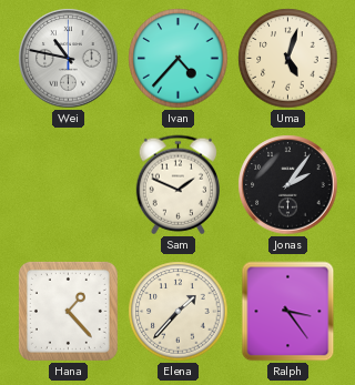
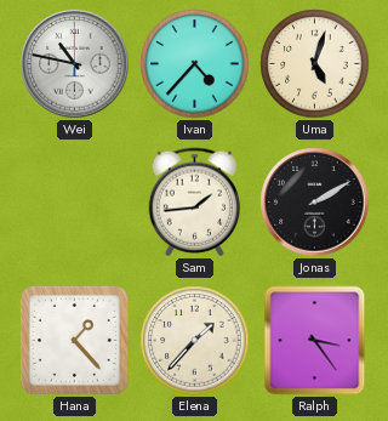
Sam: 1:49 -> 1:44
Jonas: 2:06 -> 2:10
